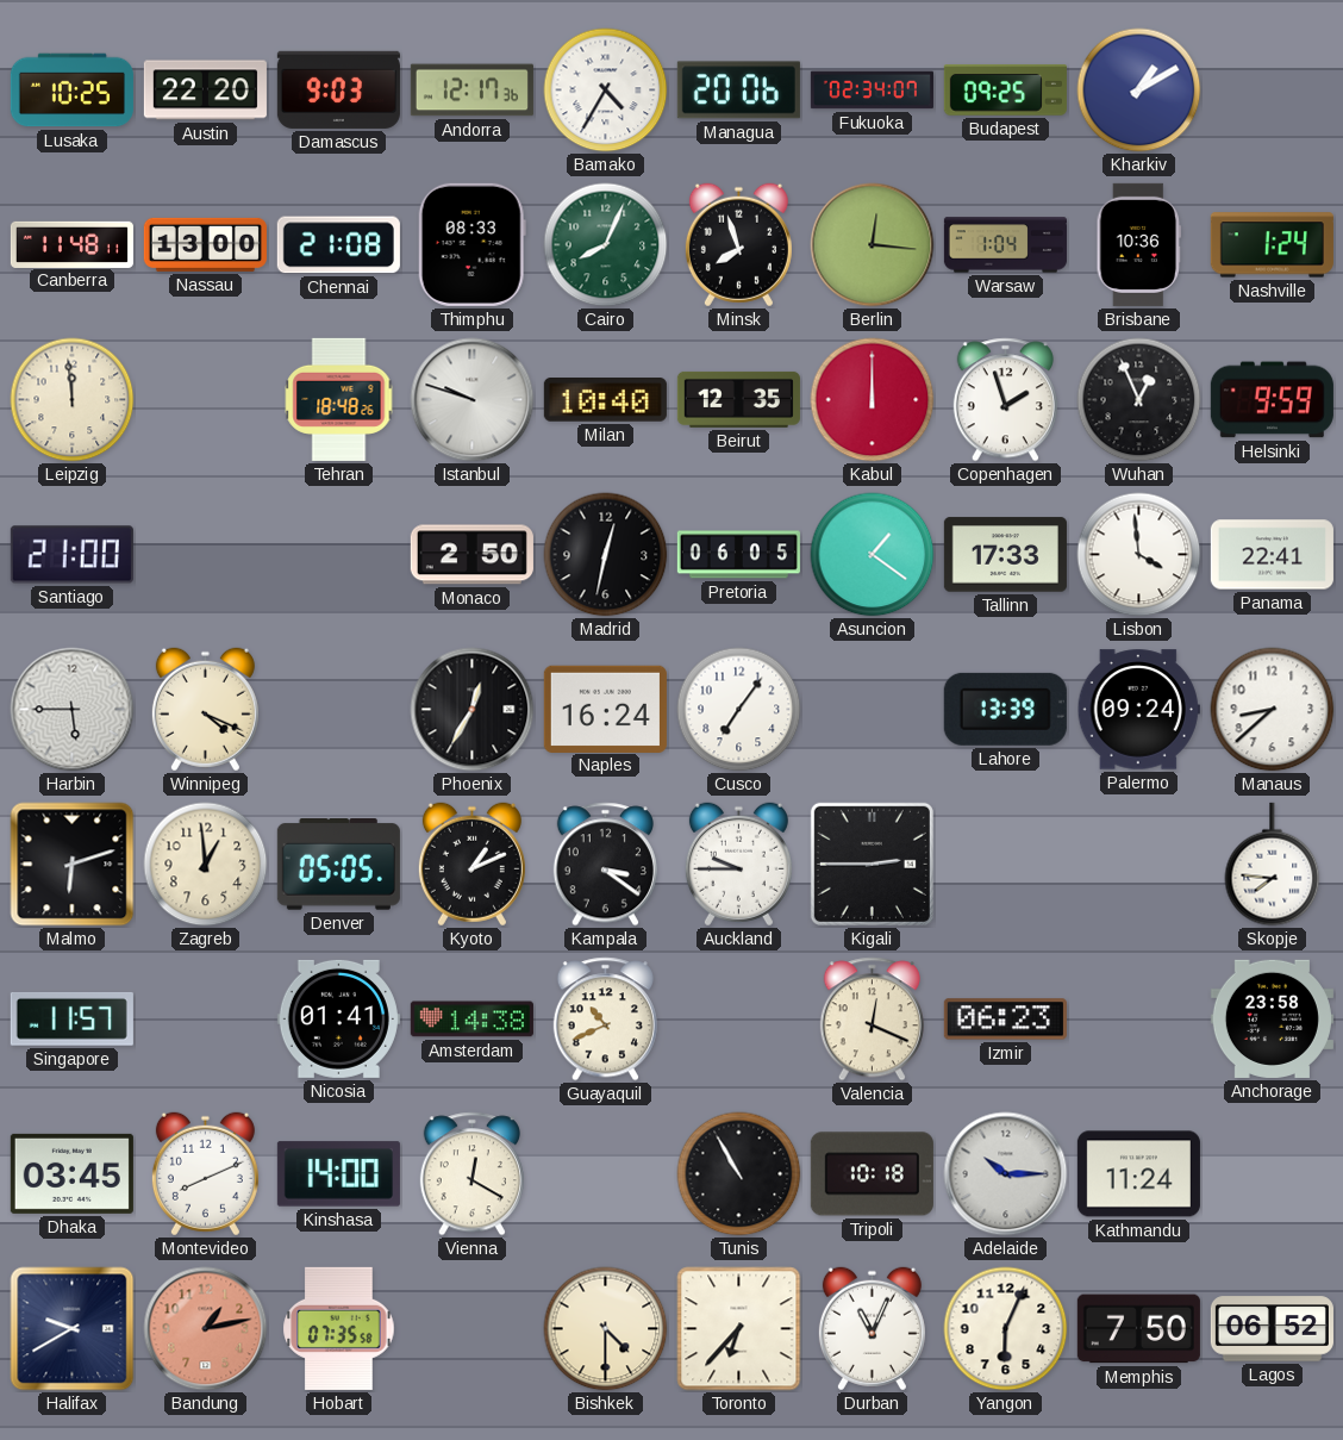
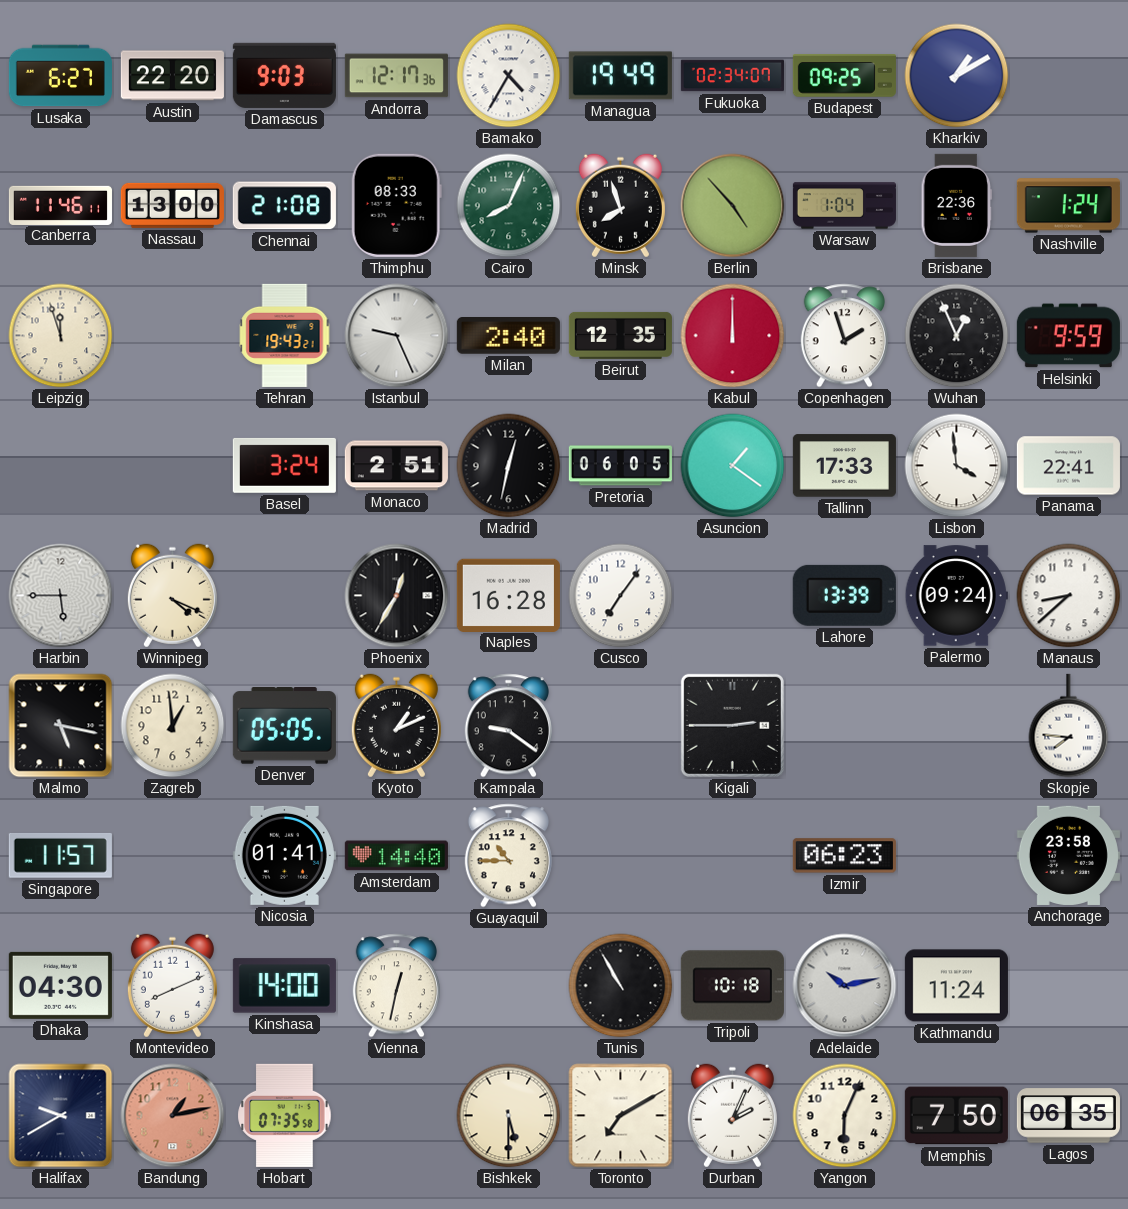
Lusaka: 10:25 -> 6:27
Managua: 20:06 -> 19:49
Canberra: 11:48 -> 11:46
Berlin: 12:16 -> 4:53
Brisbane: 10:36 -> 22:36
Leipzig: 11:59 -> 11:57
Tehran: 18:48 -> 19:43
Istanbul: 9:48 -> 9:26
Milan: 10:40 -> 2:40
Santiago: 21:00 -> none
Basel: none -> 3:24
Monaco: 2:50 -> 2:51
Naples: 16:24 -> 16:28
Malmo: 6:12 -> 5:17
Kampala: 3:21 -> 9:21
Auckland: 9:45 -> none
Amsterdam: 14:38 -> 14:40
Guayaquil: 10:41 -> 10:45
Valencia: 12:19 -> none
Dhaka: 03:45 -> 04:30
Vienna: 12:20 -> 12:32
Adelaide: 10:15 -> 10:13
Bishkek: 4:30 -> 5:30
Toronto: 6:37 -> 7:10
Durban: 11:04 -> 2:04
Lagos: 06:52 -> 06:35
